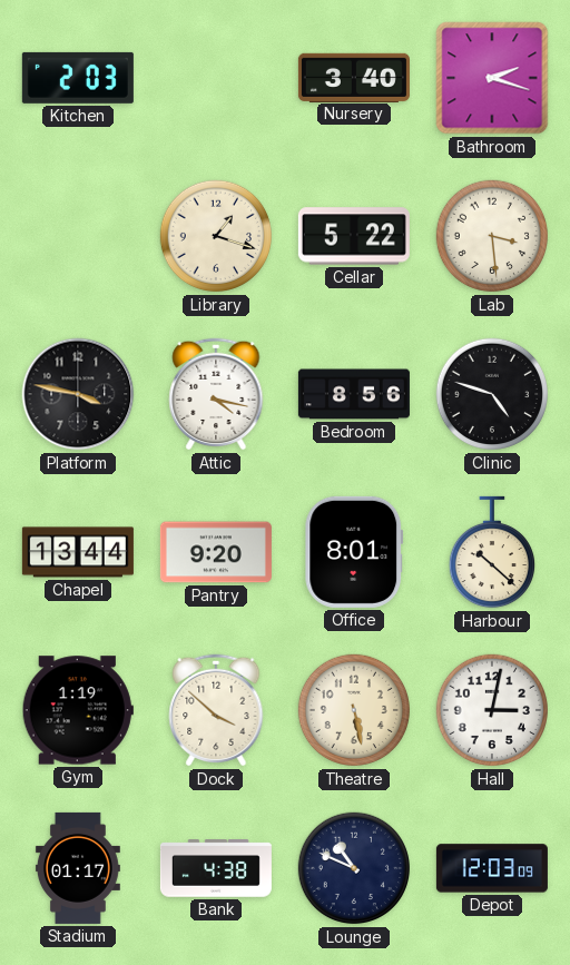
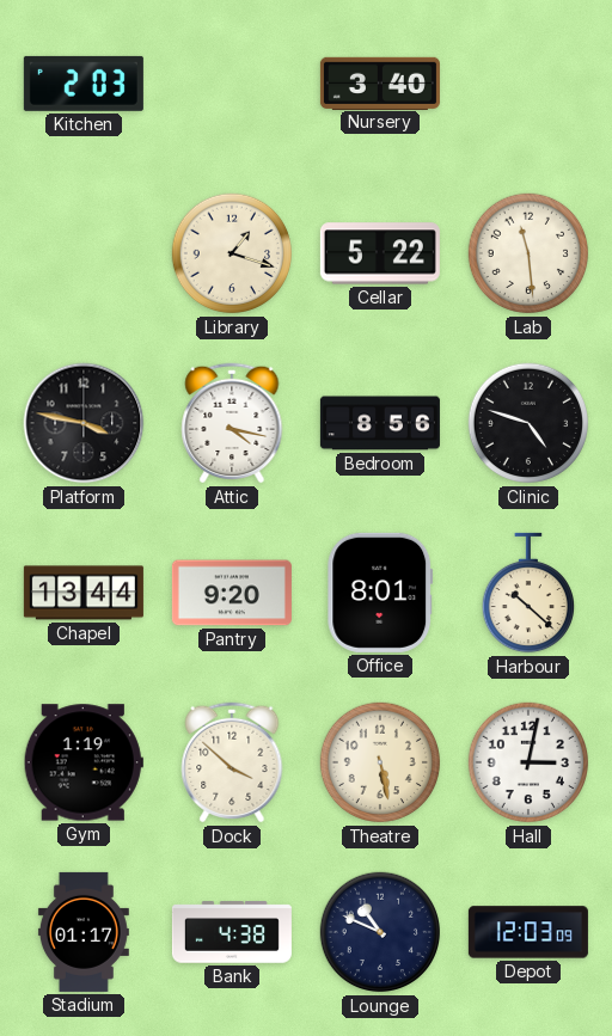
Bathroom: 2:18 -> none
Lab: 3:29 -> 11:29
